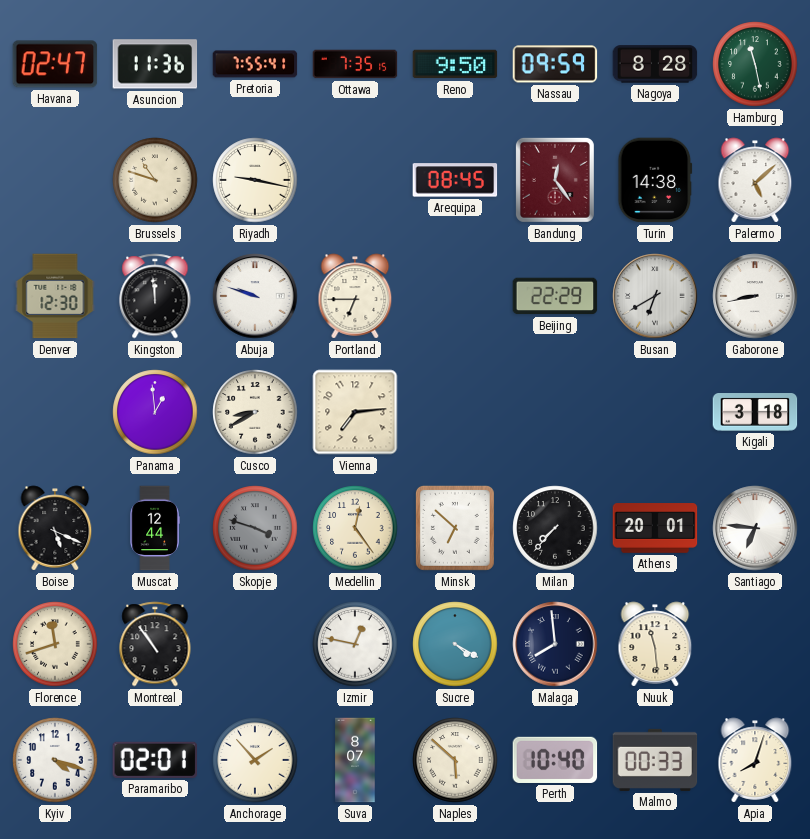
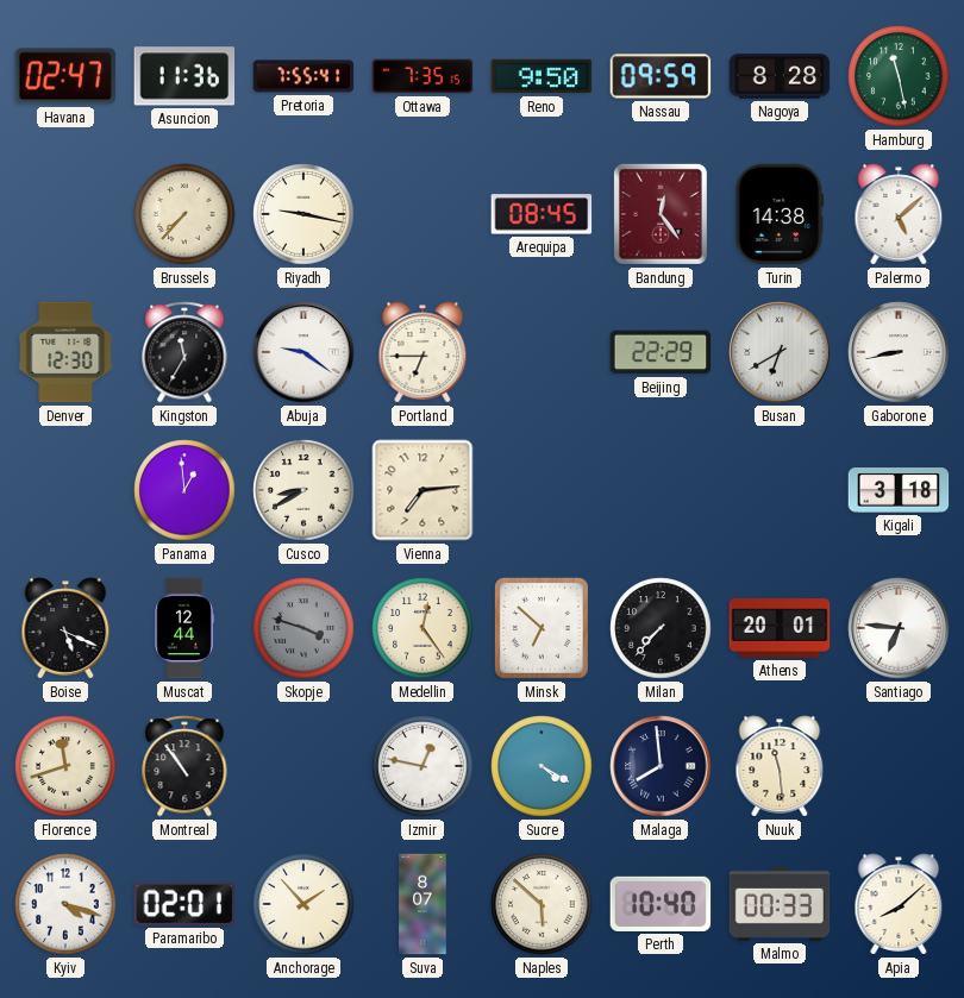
Brussels: 10:48 -> 7:37
Kingston: 11:59 -> 11:35
Abuja: 9:48 -> 9:21
Apia: 8:03 -> 8:08
